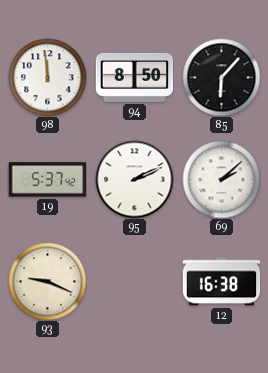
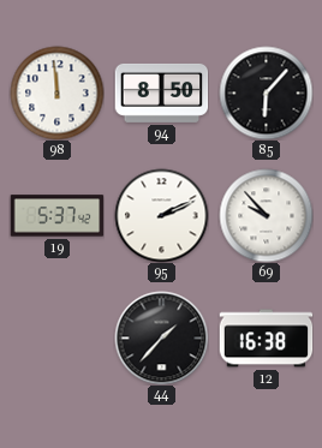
69: 2:08 -> 9:53
93: 9:19 -> none
44: none -> 1:37
